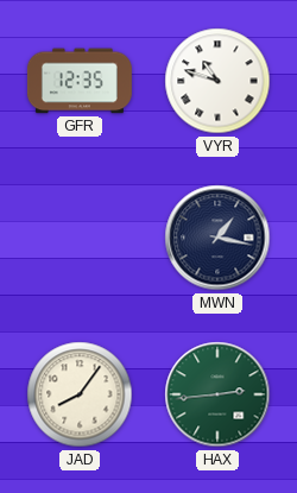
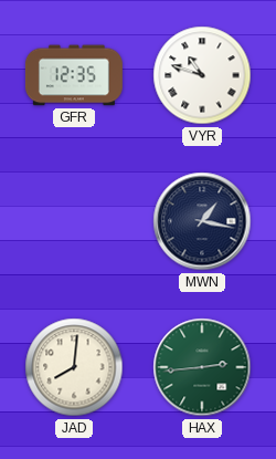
JAD: 8:06 -> 8:01
